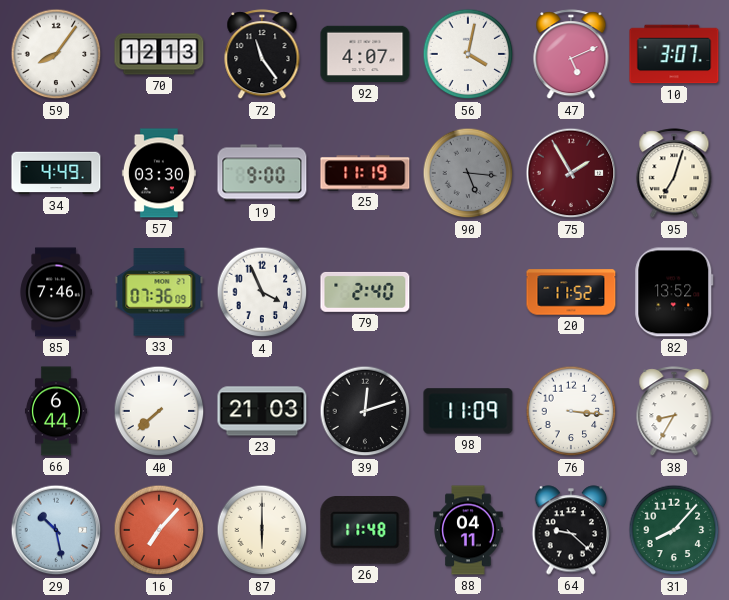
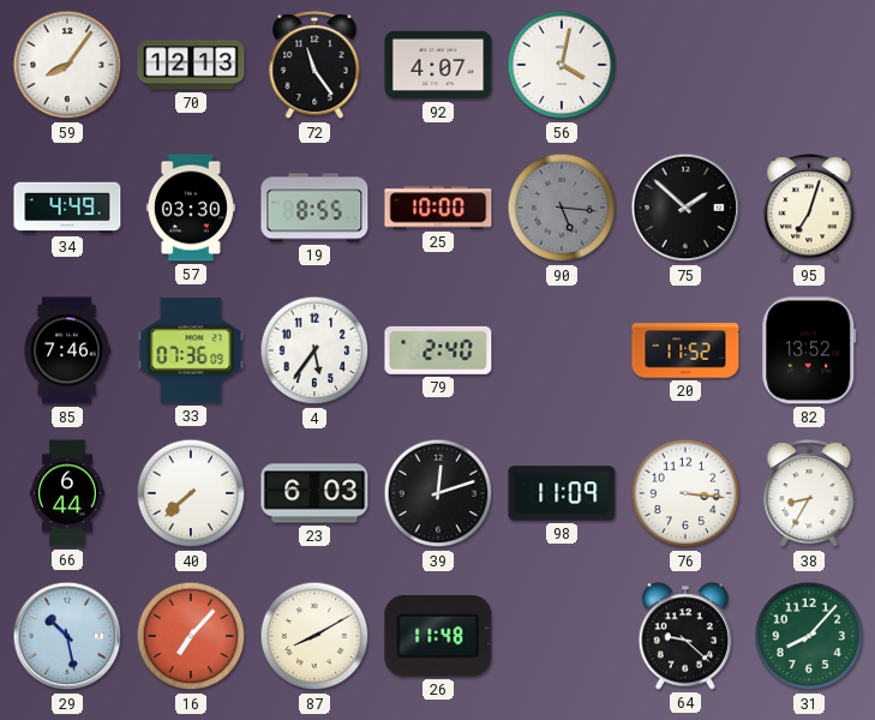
47: 5:11 -> none
10: 3:07 -> none
19: 9:00 -> 8:55
25: 11:19 -> 10:00
75: 1:55 -> 1:52
75 dial: burgundy -> black
4: 3:56 -> 5:36
23: 21:03 -> 6:03
87: 6:00 -> 8:10
88: 04:11 -> none
